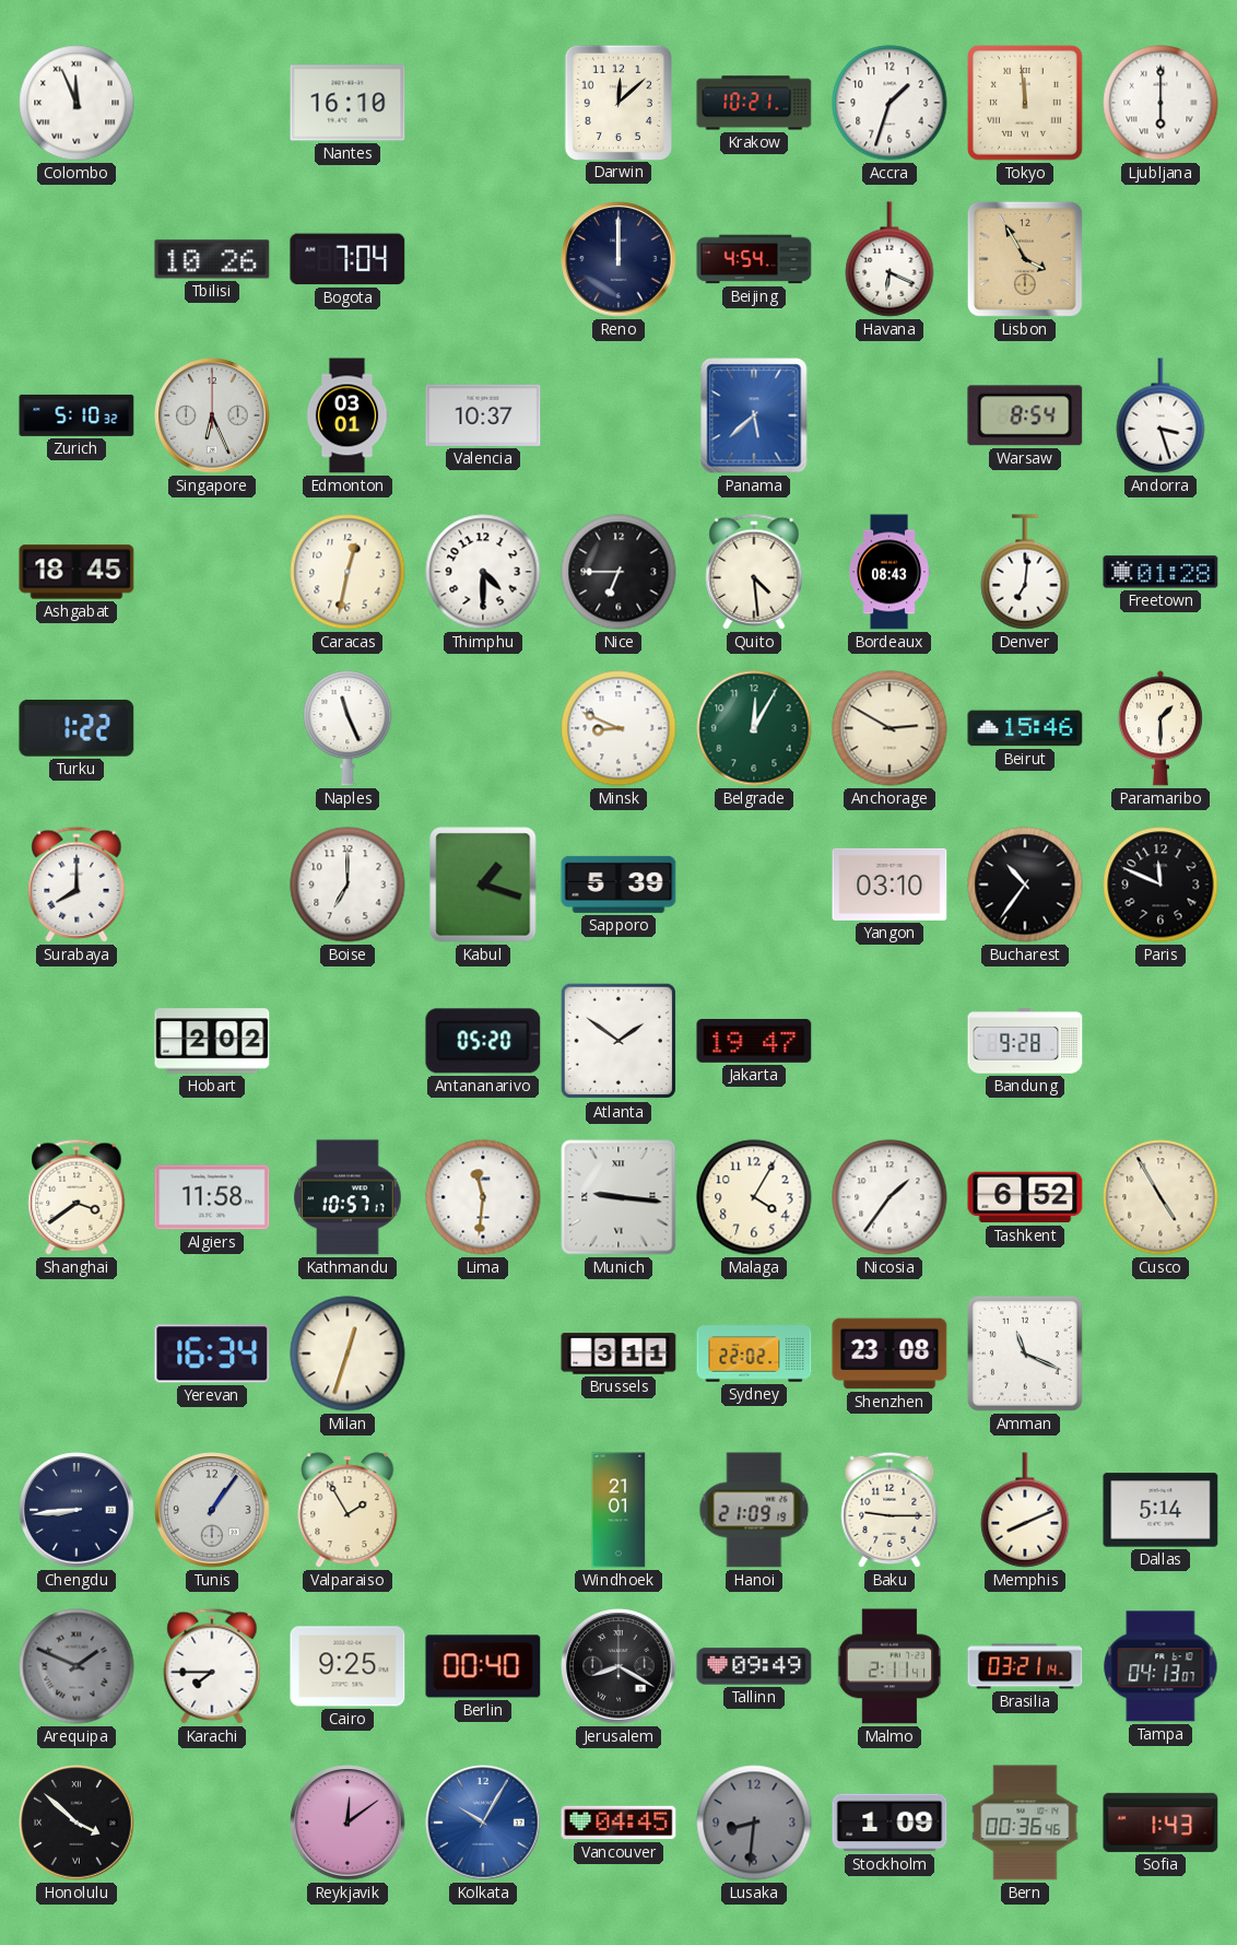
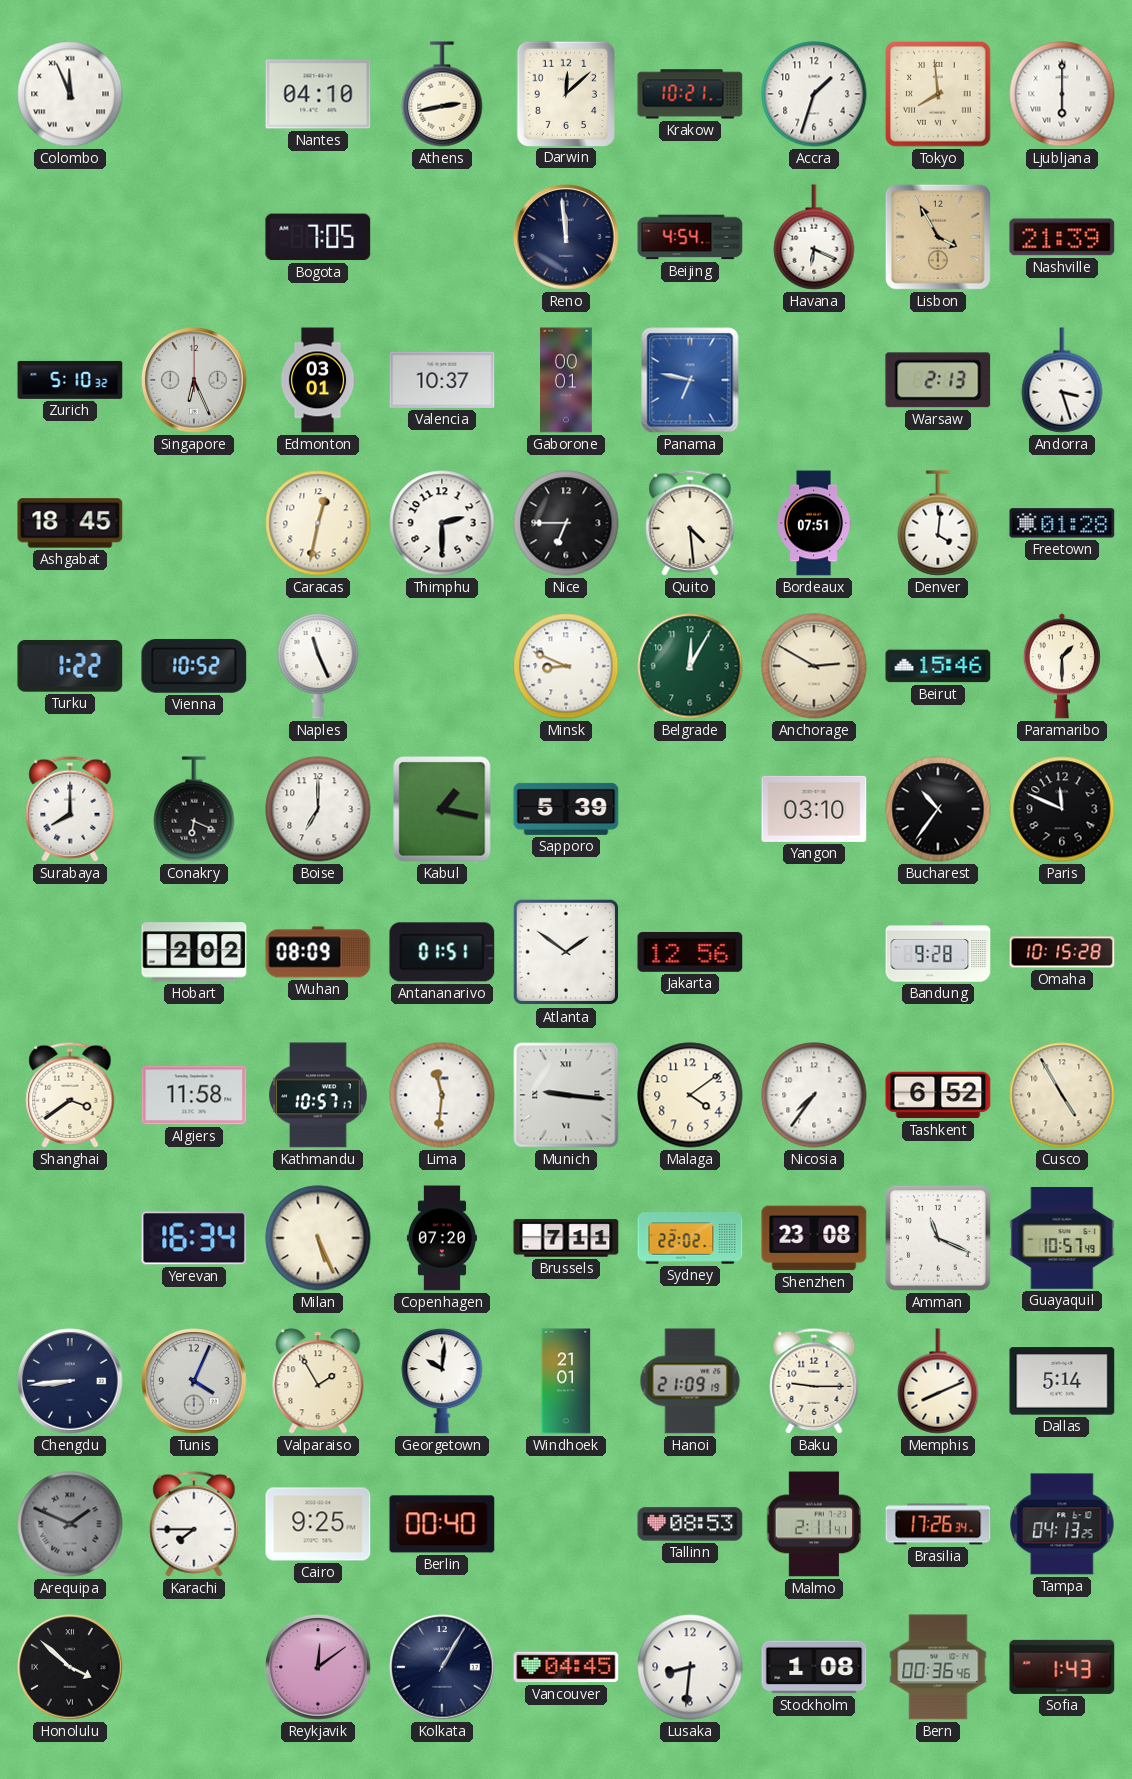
Nantes: 16:10 -> 04:10
Athens: none -> 2:43
Tokyo: 11:59 -> 7:59
Tbilisi: 10:26 -> none
Bogota: 7:04 -> 7:05
Reno: 12:00 -> 11:59
Nashville: none -> 21:39
Gaborone: none -> 00:01
Panama: 5:38 -> 6:47
Warsaw: 8:54 -> 2:13
Thimphu: 4:30 -> 2:30
Bordeaux: 08:43 -> 07:51
Denver: 7:01 -> 4:01
Vienna: none -> 10:52
Conakry: none -> 6:19
Kabul: 1:18 -> 1:17
Wuhan: none -> 08:09
Antananarivo: 05:20 -> 01:51
Jakarta: 19:47 -> 12:56
Omaha: none -> 10:15
Malaga: 4:05 -> 4:09
Nicosia: 1:36 -> 7:36
Milan: 12:33 -> 5:26
Copenhagen: none -> 07:20
Brussels: 3:11 -> 7:11
Guayaquil: none -> 10:57
Tunis: 1:06 -> 4:04
Georgetown: none -> 10:01
Jerusalem: 8:20 -> none
Tallinn: 09:49 -> 08:53
Brasilia: 03:21 -> 17:26
Tampa: 04:13:07 -> 04:13:25
Kolkata: 10:05 -> 1:05
Kolkata dial: blue -> navy
Lusaka dial: grey -> white
Stockholm: 1:09 -> 1:08
